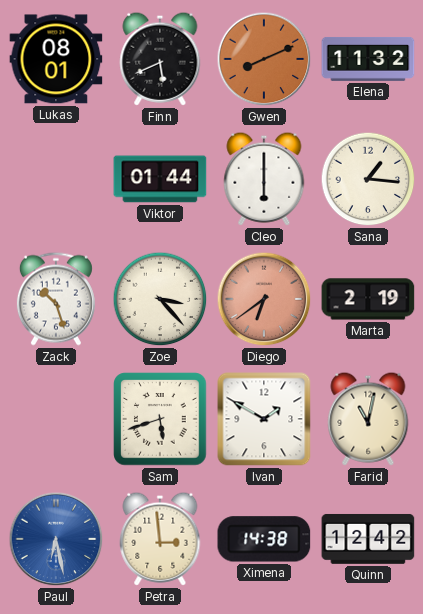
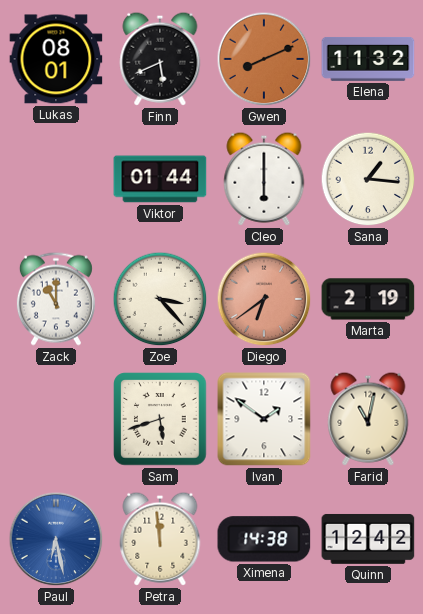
Zack: 10:27 -> 11:00
Ivan: 1:50 -> 1:51
Petra: 2:59 -> 11:59
